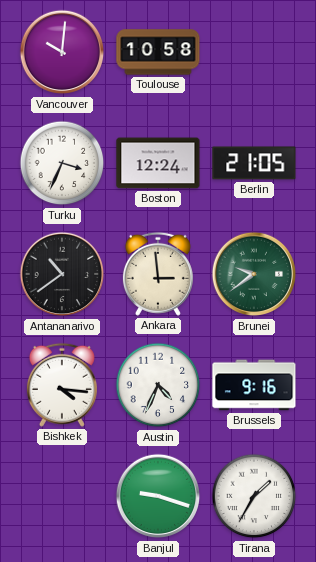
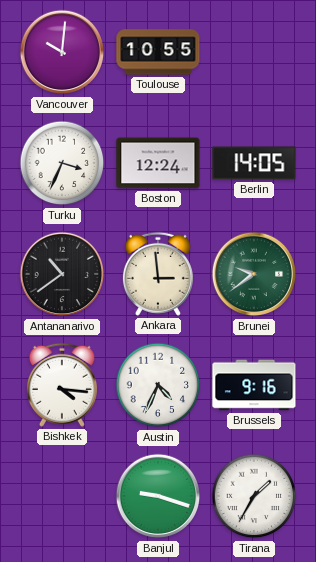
Toulouse: 10:58 -> 10:55
Berlin: 21:05 -> 14:05
